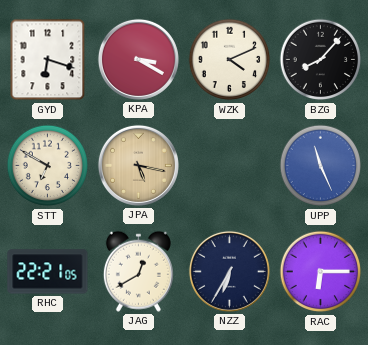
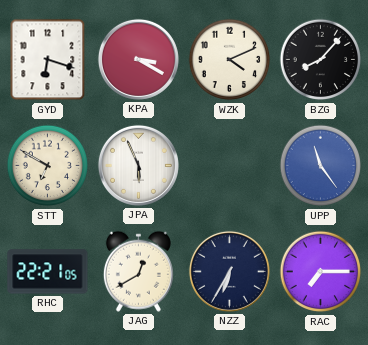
JPA: 5:17 -> 5:56
JPA dial: champagne -> white
UPP: 11:26 -> 11:24
RAC: 6:15 -> 7:15
